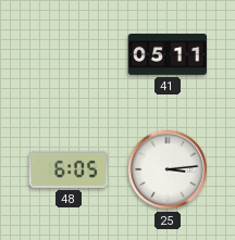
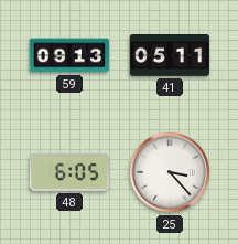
59: none -> 09:13
25: 3:14 -> 3:23
